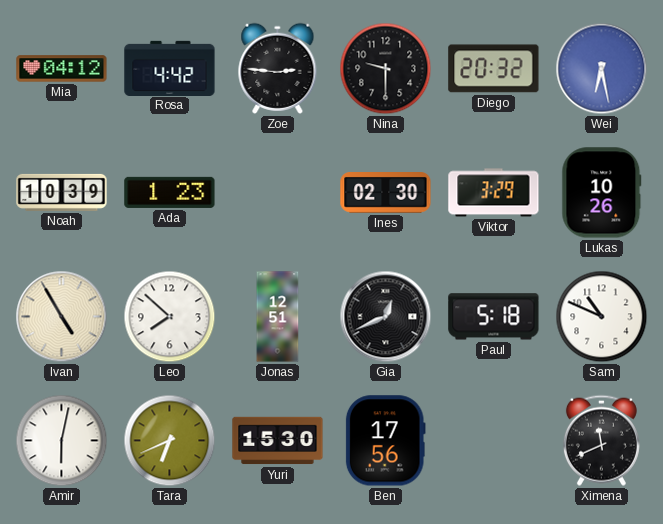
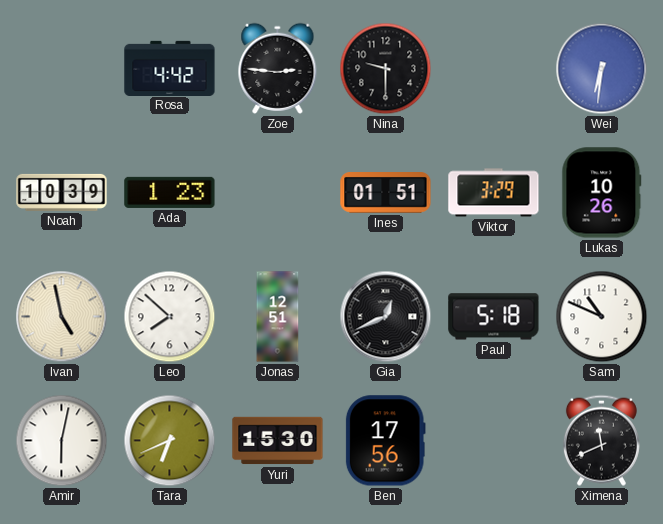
Mia: 04:12 -> none
Diego: 20:32 -> none
Wei: 6:28 -> 6:31
Ines: 02:30 -> 01:51
Ivan: 4:55 -> 4:58
